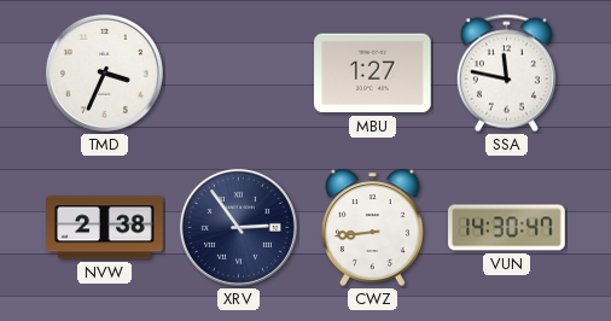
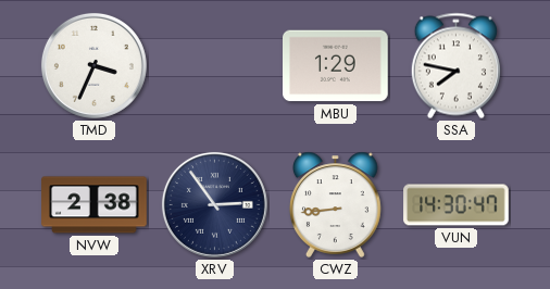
MBU: 1:27 -> 1:29
SSA: 11:47 -> 7:47
